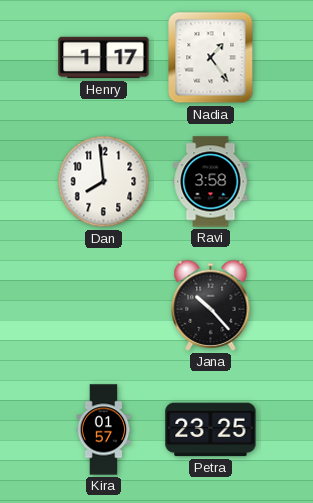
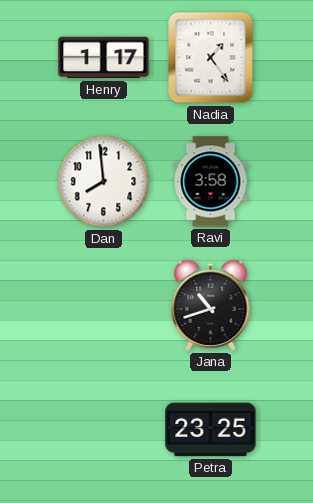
Jana: 10:23 -> 10:42
Kira: 01:57 -> none
